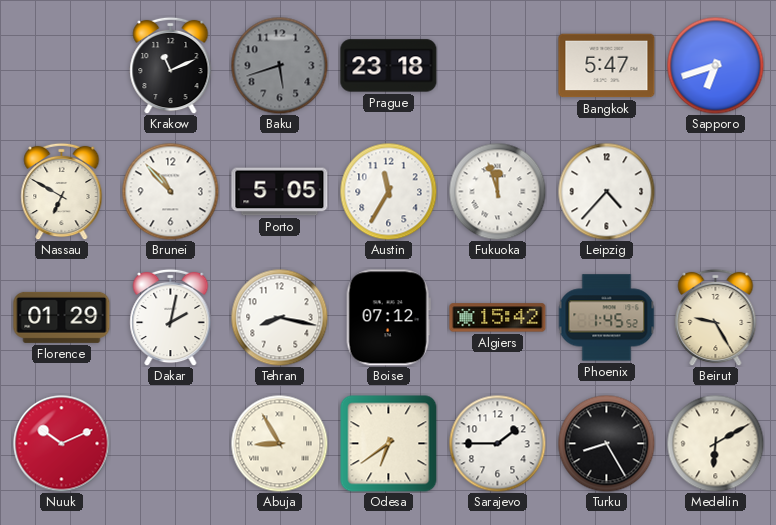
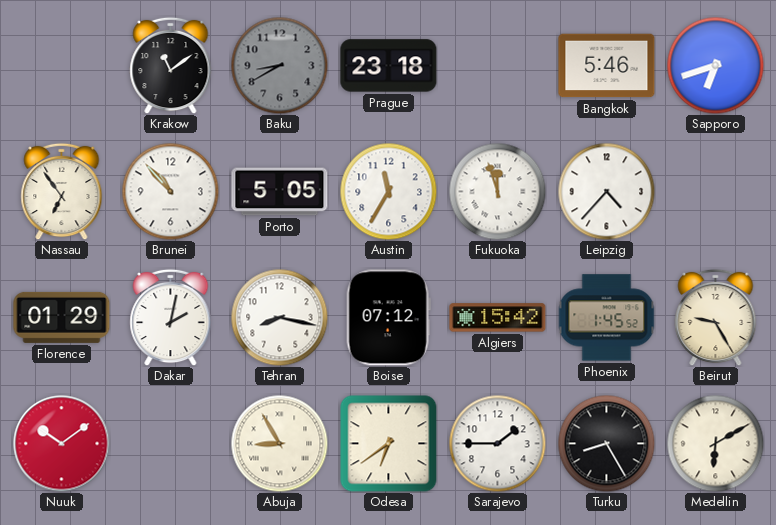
Krakow: 11:11 -> 11:09
Baku: 5:42 -> 8:40
Bangkok: 5:47 -> 5:46
Nassau: 6:50 -> 6:54
Nuuk: 10:11 -> 10:09
